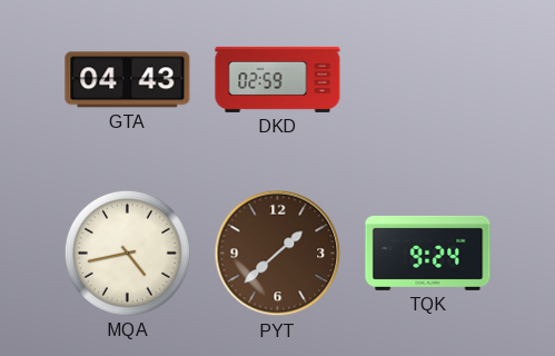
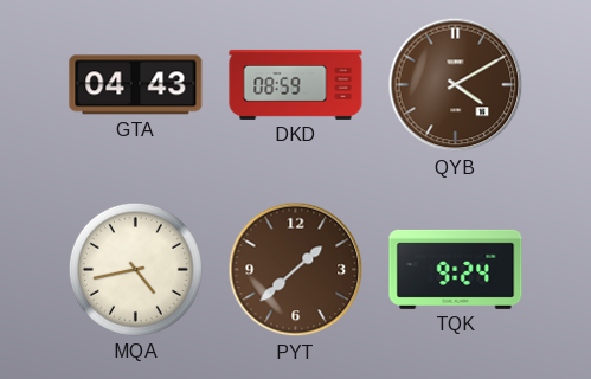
DKD: 02:59 -> 08:59
QYB: none -> 4:10
